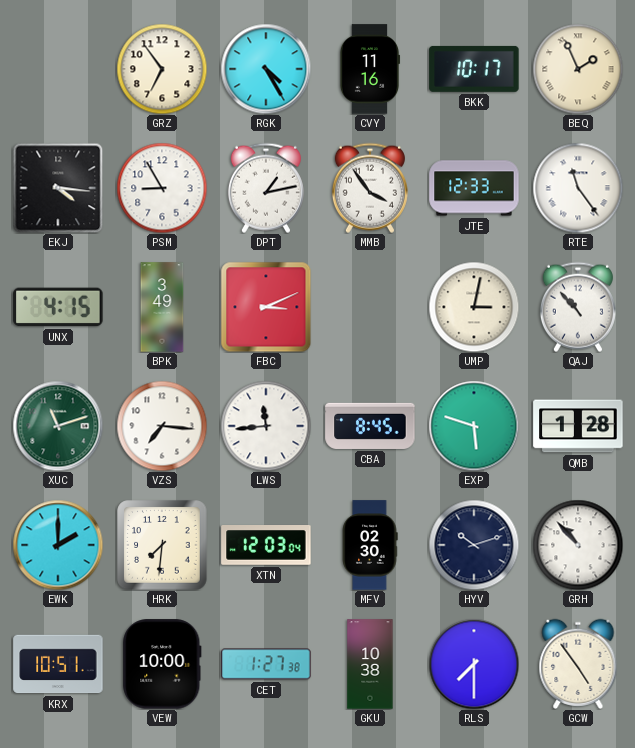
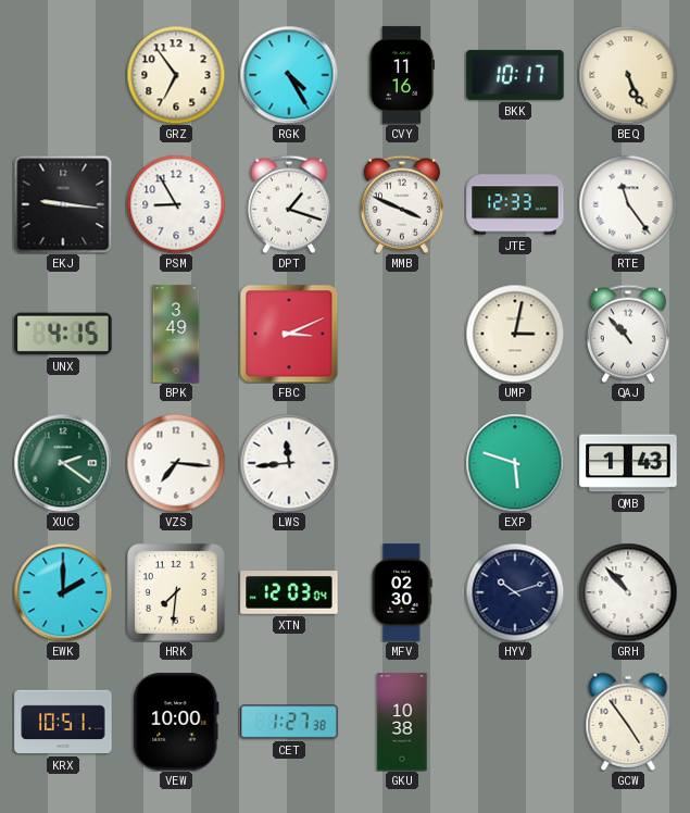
BEQ: 1:56 -> 5:26
EKJ: 4:16 -> 9:16
DPT: 1:13 -> 1:18
MMB: 3:54 -> 3:49
XUC: 11:12 -> 2:21
CBA: 8:45 -> none
QMB: 1:28 -> 1:43
RLS: 7:30 -> none
